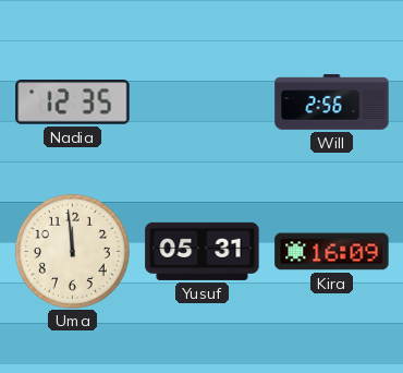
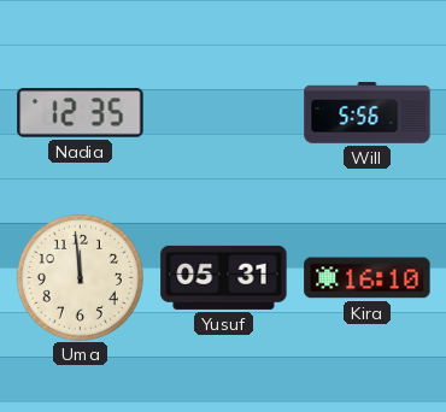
Will: 2:56 -> 5:56
Kira: 16:09 -> 16:10
